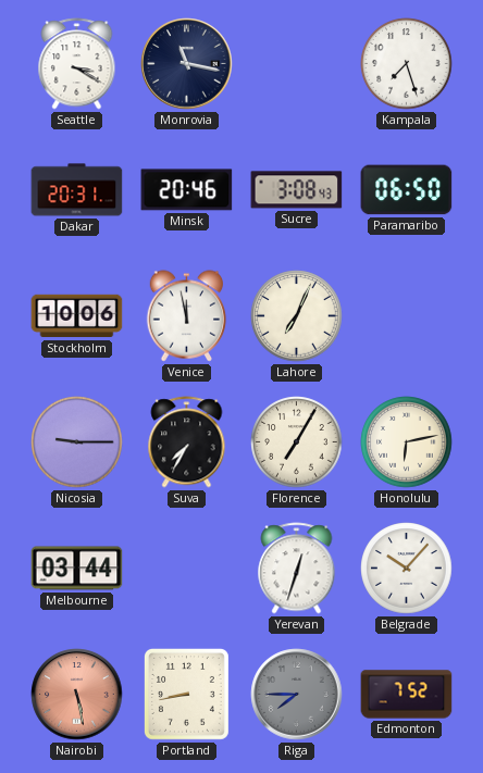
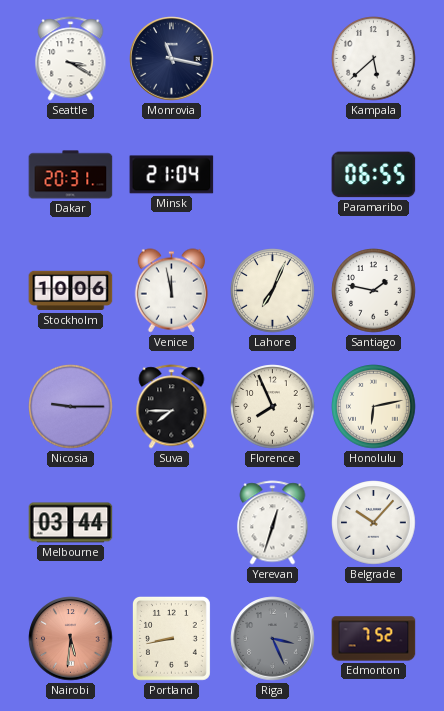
Kampala: 7:27 -> 5:38
Minsk: 20:46 -> 21:04
Sucre: 3:08 -> none
Paramaribo: 06:50 -> 06:55
Santiago: none -> 1:47
Suva: 7:35 -> 7:45
Florence: 7:05 -> 7:56
Nairobi: 5:28 -> 5:31
Riga: 7:45 -> 3:26
